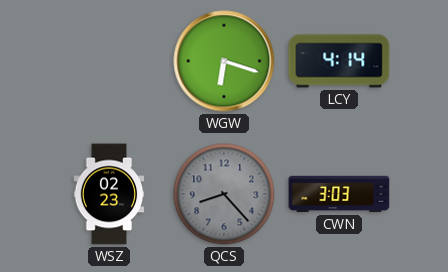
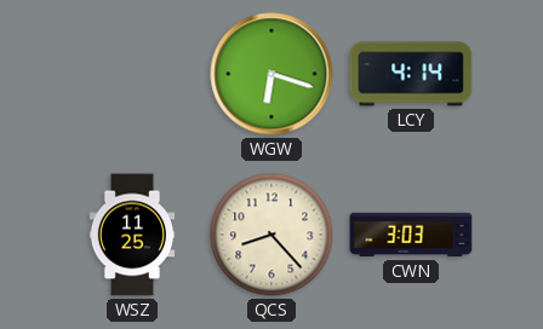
WSZ: 02:23 -> 11:25
QCS dial: grey -> cream
